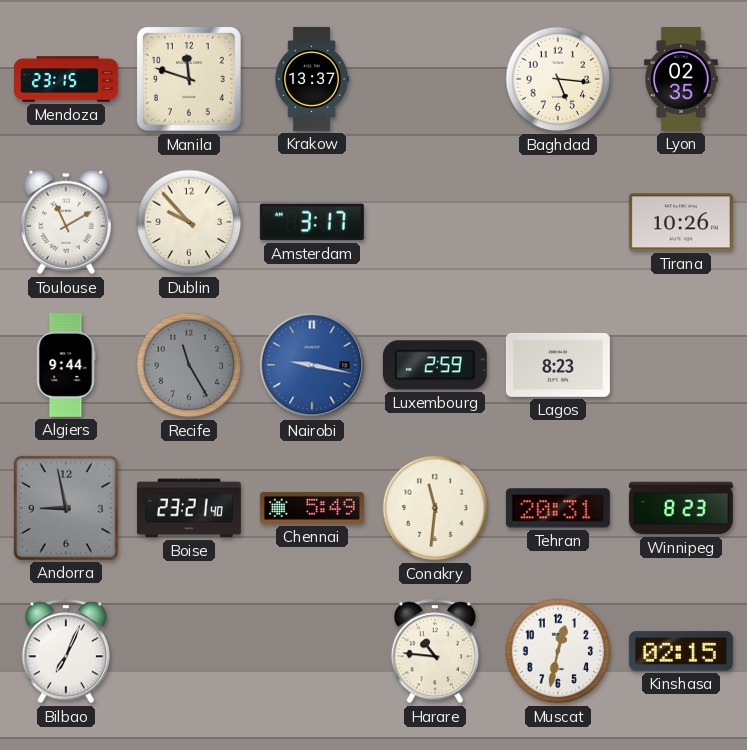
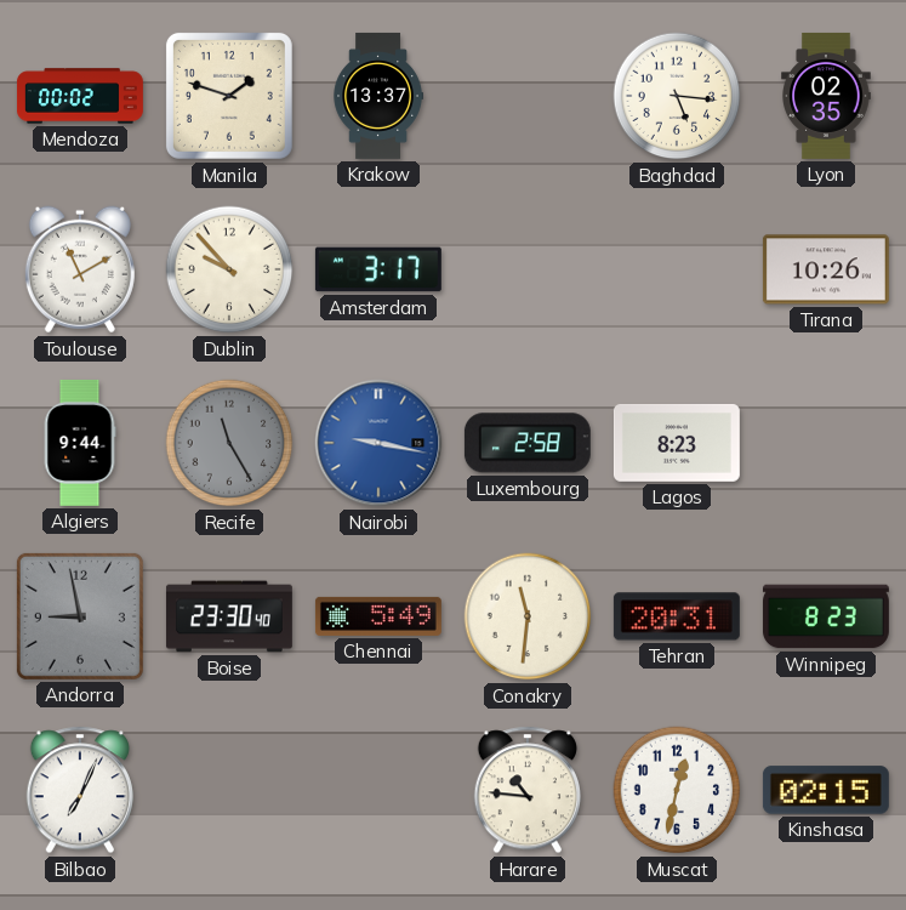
Mendoza: 23:15 -> 00:02
Manila: 11:48 -> 1:48
Luxembourg: 2:59 -> 2:58
Boise: 23:21 -> 23:30
